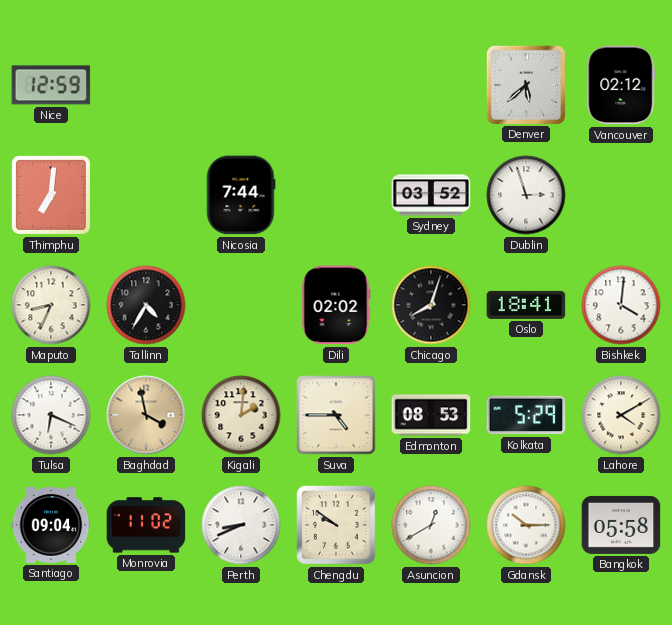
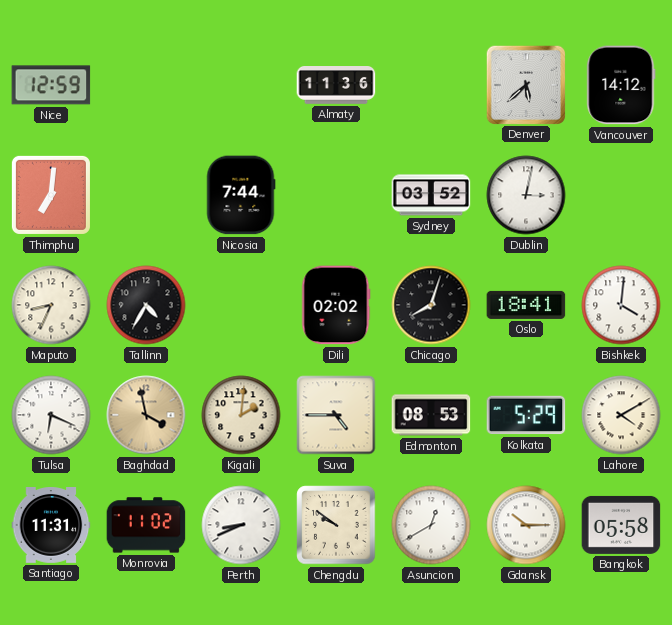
Almaty: none -> 11:36
Vancouver: 02:12 -> 14:12
Dublin: 2:57 -> 3:02
Santiago: 09:04 -> 11:31
